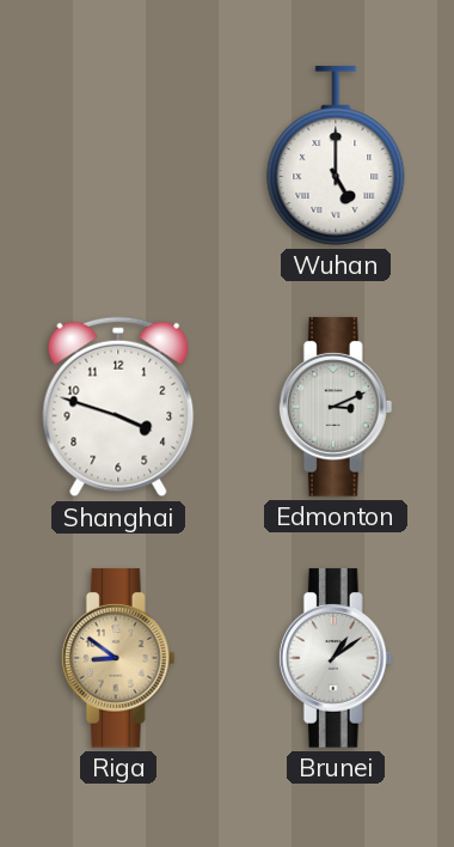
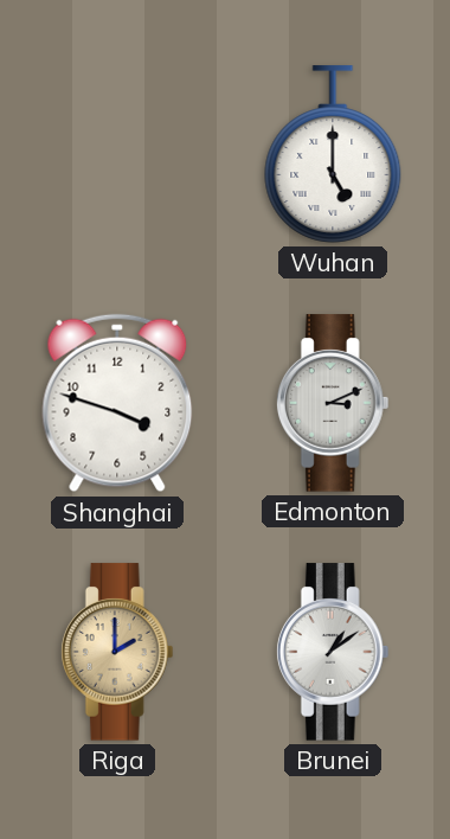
Riga: 8:51 -> 2:00
